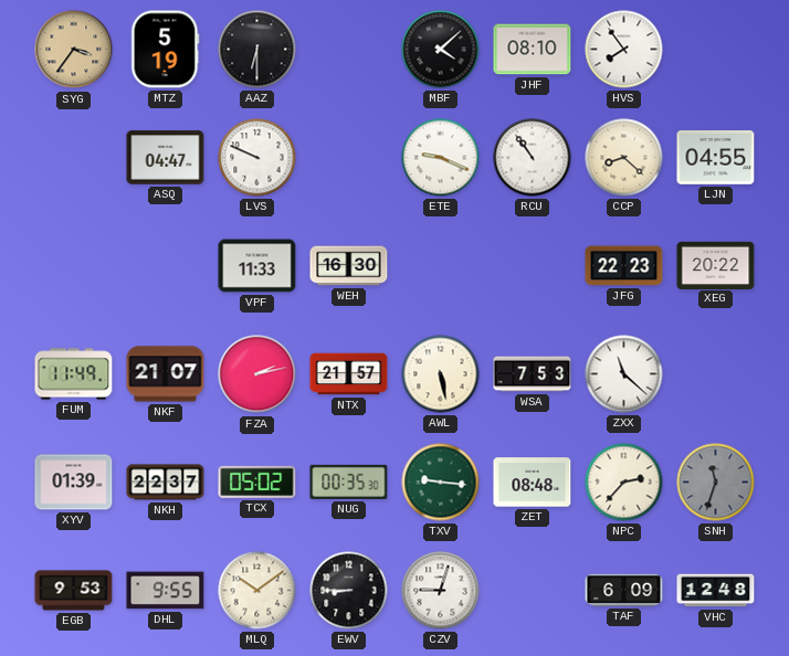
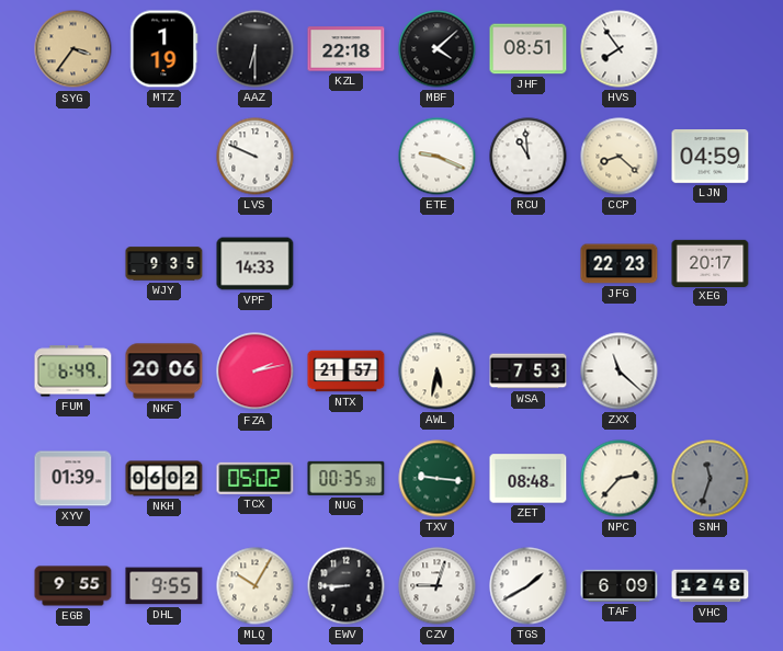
MTZ: 5:19 -> 1:19
KZL: none -> 22:18
JHF: 08:10 -> 08:51
ASQ: 04:47 -> none
RCU: 10:54 -> 10:59
LJN: 04:55 -> 04:59
WJY: none -> 9:35
VPF: 11:33 -> 14:33
WEH: 16:30 -> none
XEG: 20:22 -> 20:17
FUM: 11:49 -> 6:49
NKF: 21:07 -> 20:06
AWL: 5:28 -> 5:32
NKH: 22:37 -> 06:02
EGB: 9:53 -> 9:55
MLQ: 10:09 -> 10:05
TGS: none -> 1:40
